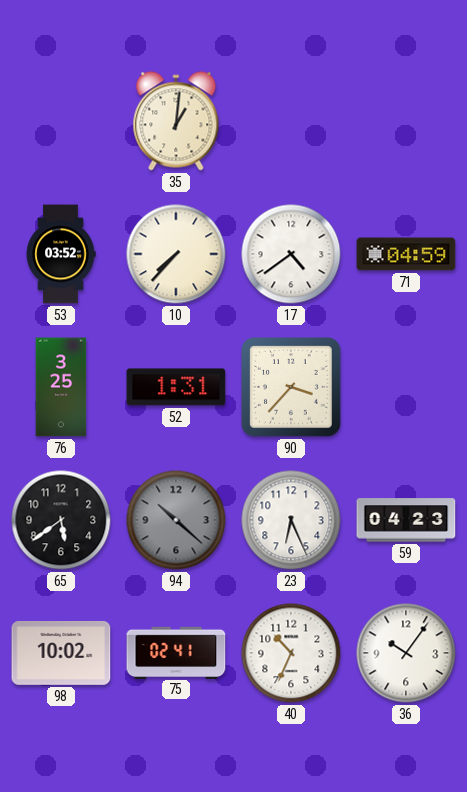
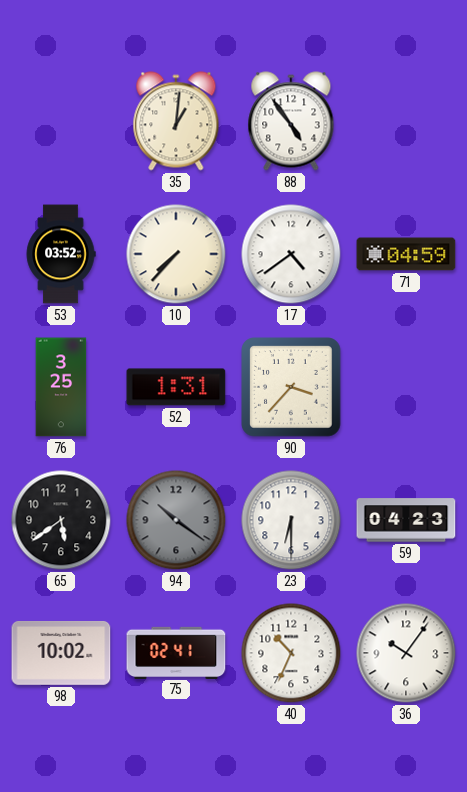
88: none -> 4:54
94: 10:22 -> 10:21
23: 6:26 -> 6:30
